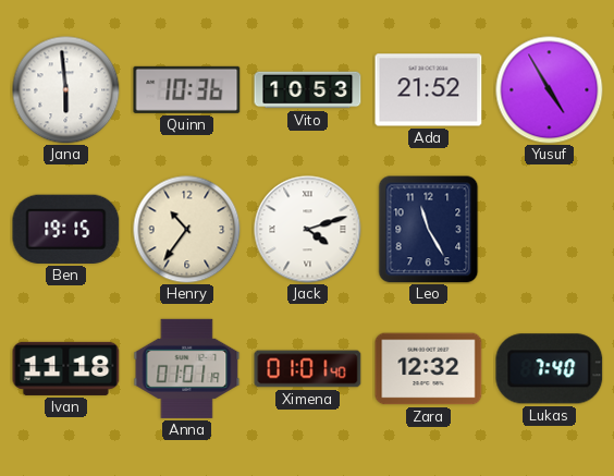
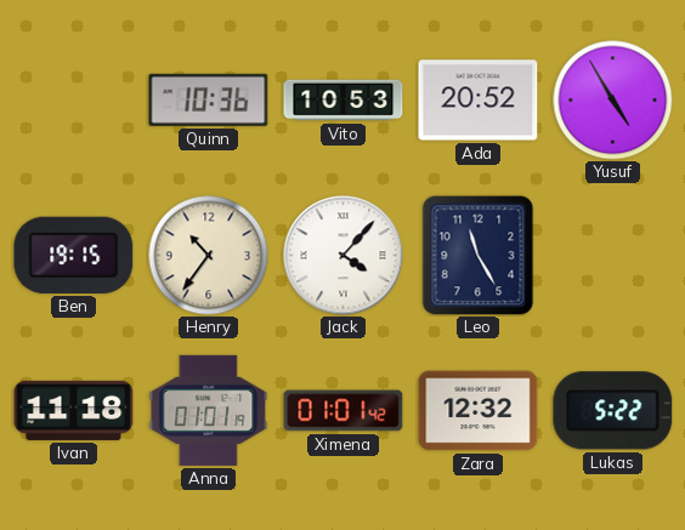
Jana: 5:59 -> none
Ada: 21:52 -> 20:52
Jack: 4:12 -> 4:07
Ximena: 01:01:40 -> 01:01:42
Lukas: 7:40 -> 5:22
